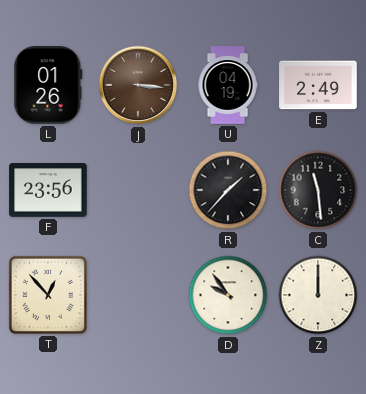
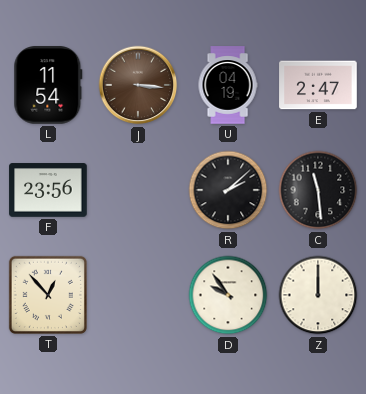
L: 01:26 -> 11:54
E: 2:49 -> 2:47
R: 1:37 -> 2:08
